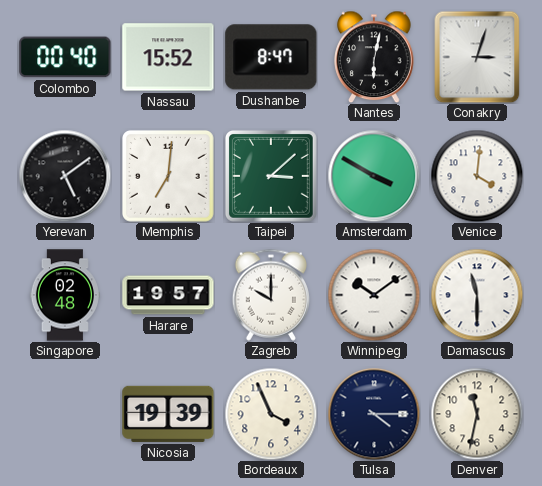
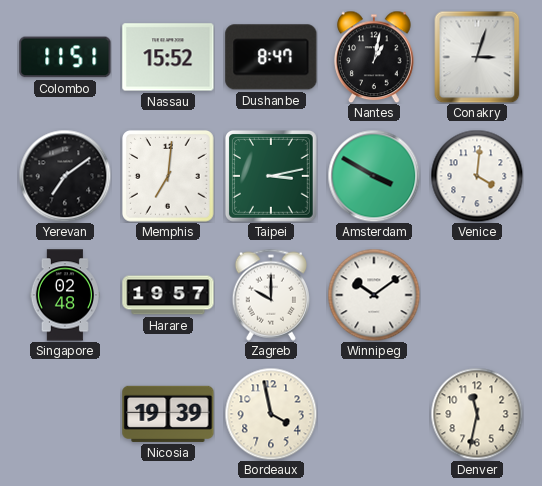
Colombo: 00:40 -> 11:51
Nantes: 6:02 -> 1:02
Yerevan: 5:09 -> 7:09
Taipei: 3:08 -> 3:13
Damascus: 11:30 -> none
Bordeaux: 3:56 -> 3:58
Tulsa: 4:15 -> none
